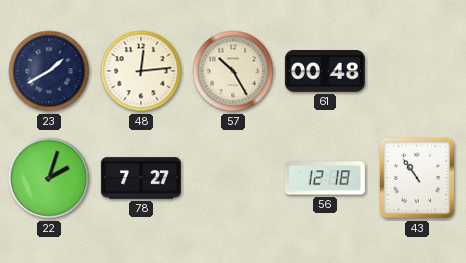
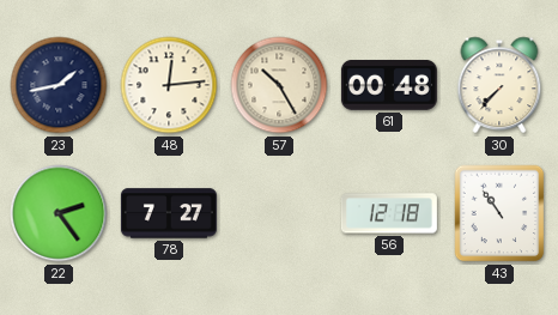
23: 1:40 -> 1:43
30: none -> 7:37
22: 2:03 -> 2:24
